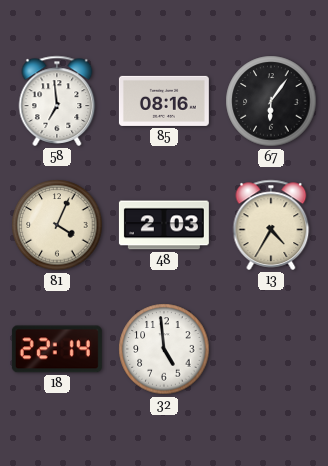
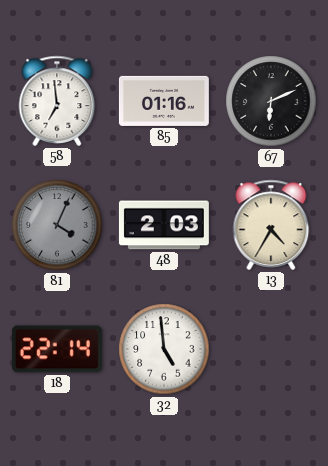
85: 08:16 -> 01:16
67: 6:06 -> 6:11
81 dial: cream -> grey
